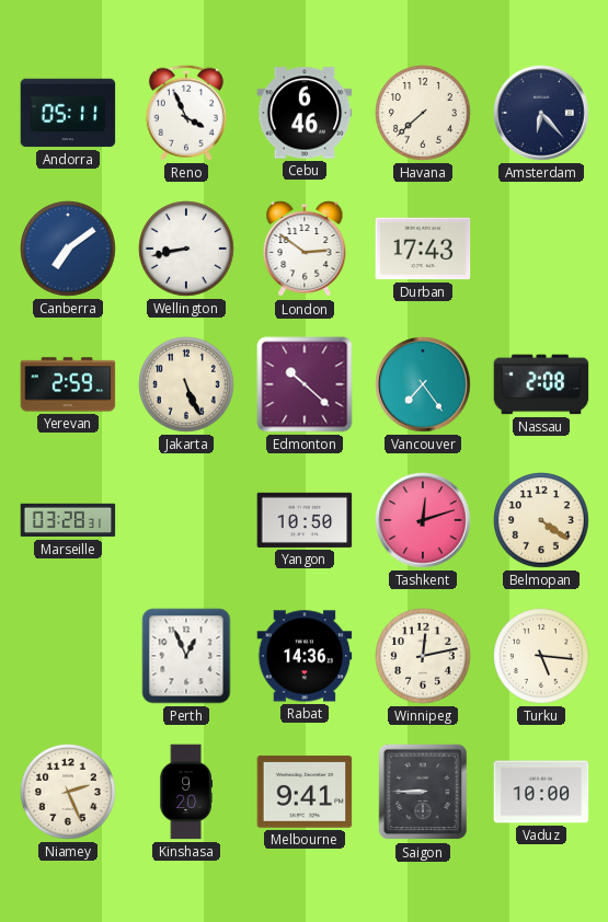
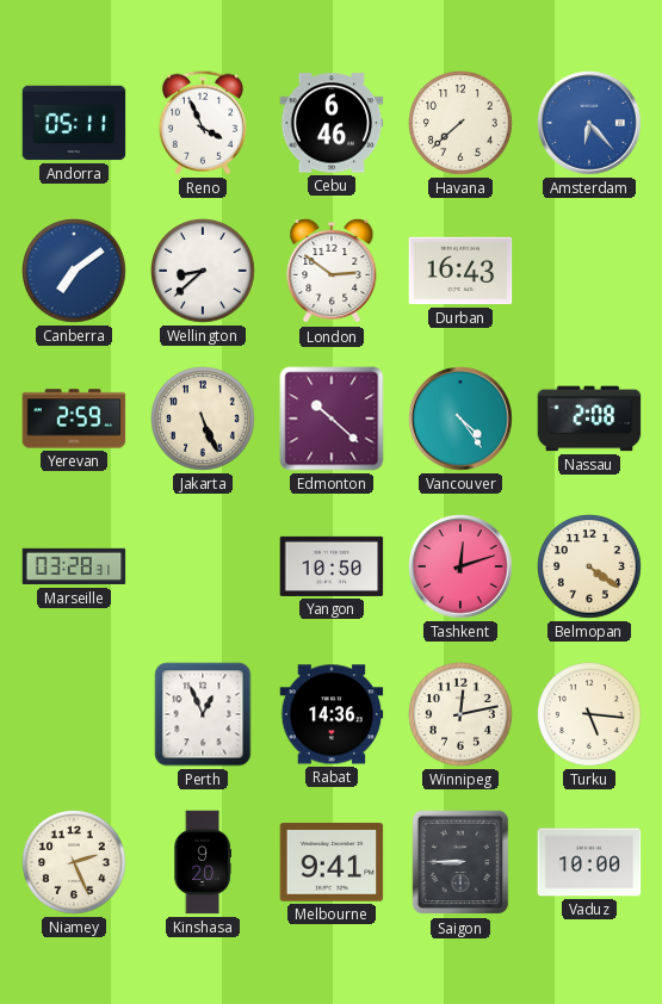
Amsterdam dial: navy -> blue
Wellington: 8:43 -> 8:38
Durban: 17:43 -> 16:43
Vancouver: 7:24 -> 4:24
